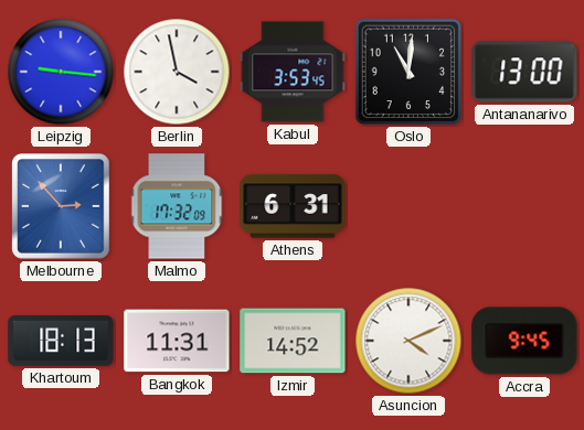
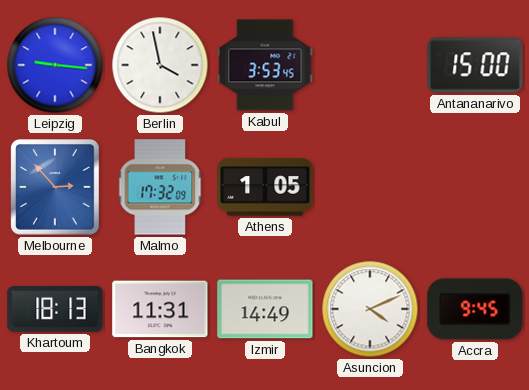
Oslo: 11:01 -> none
Antananarivo: 13:00 -> 15:00
Athens: 6:31 -> 1:05
Izmir: 14:52 -> 14:49
